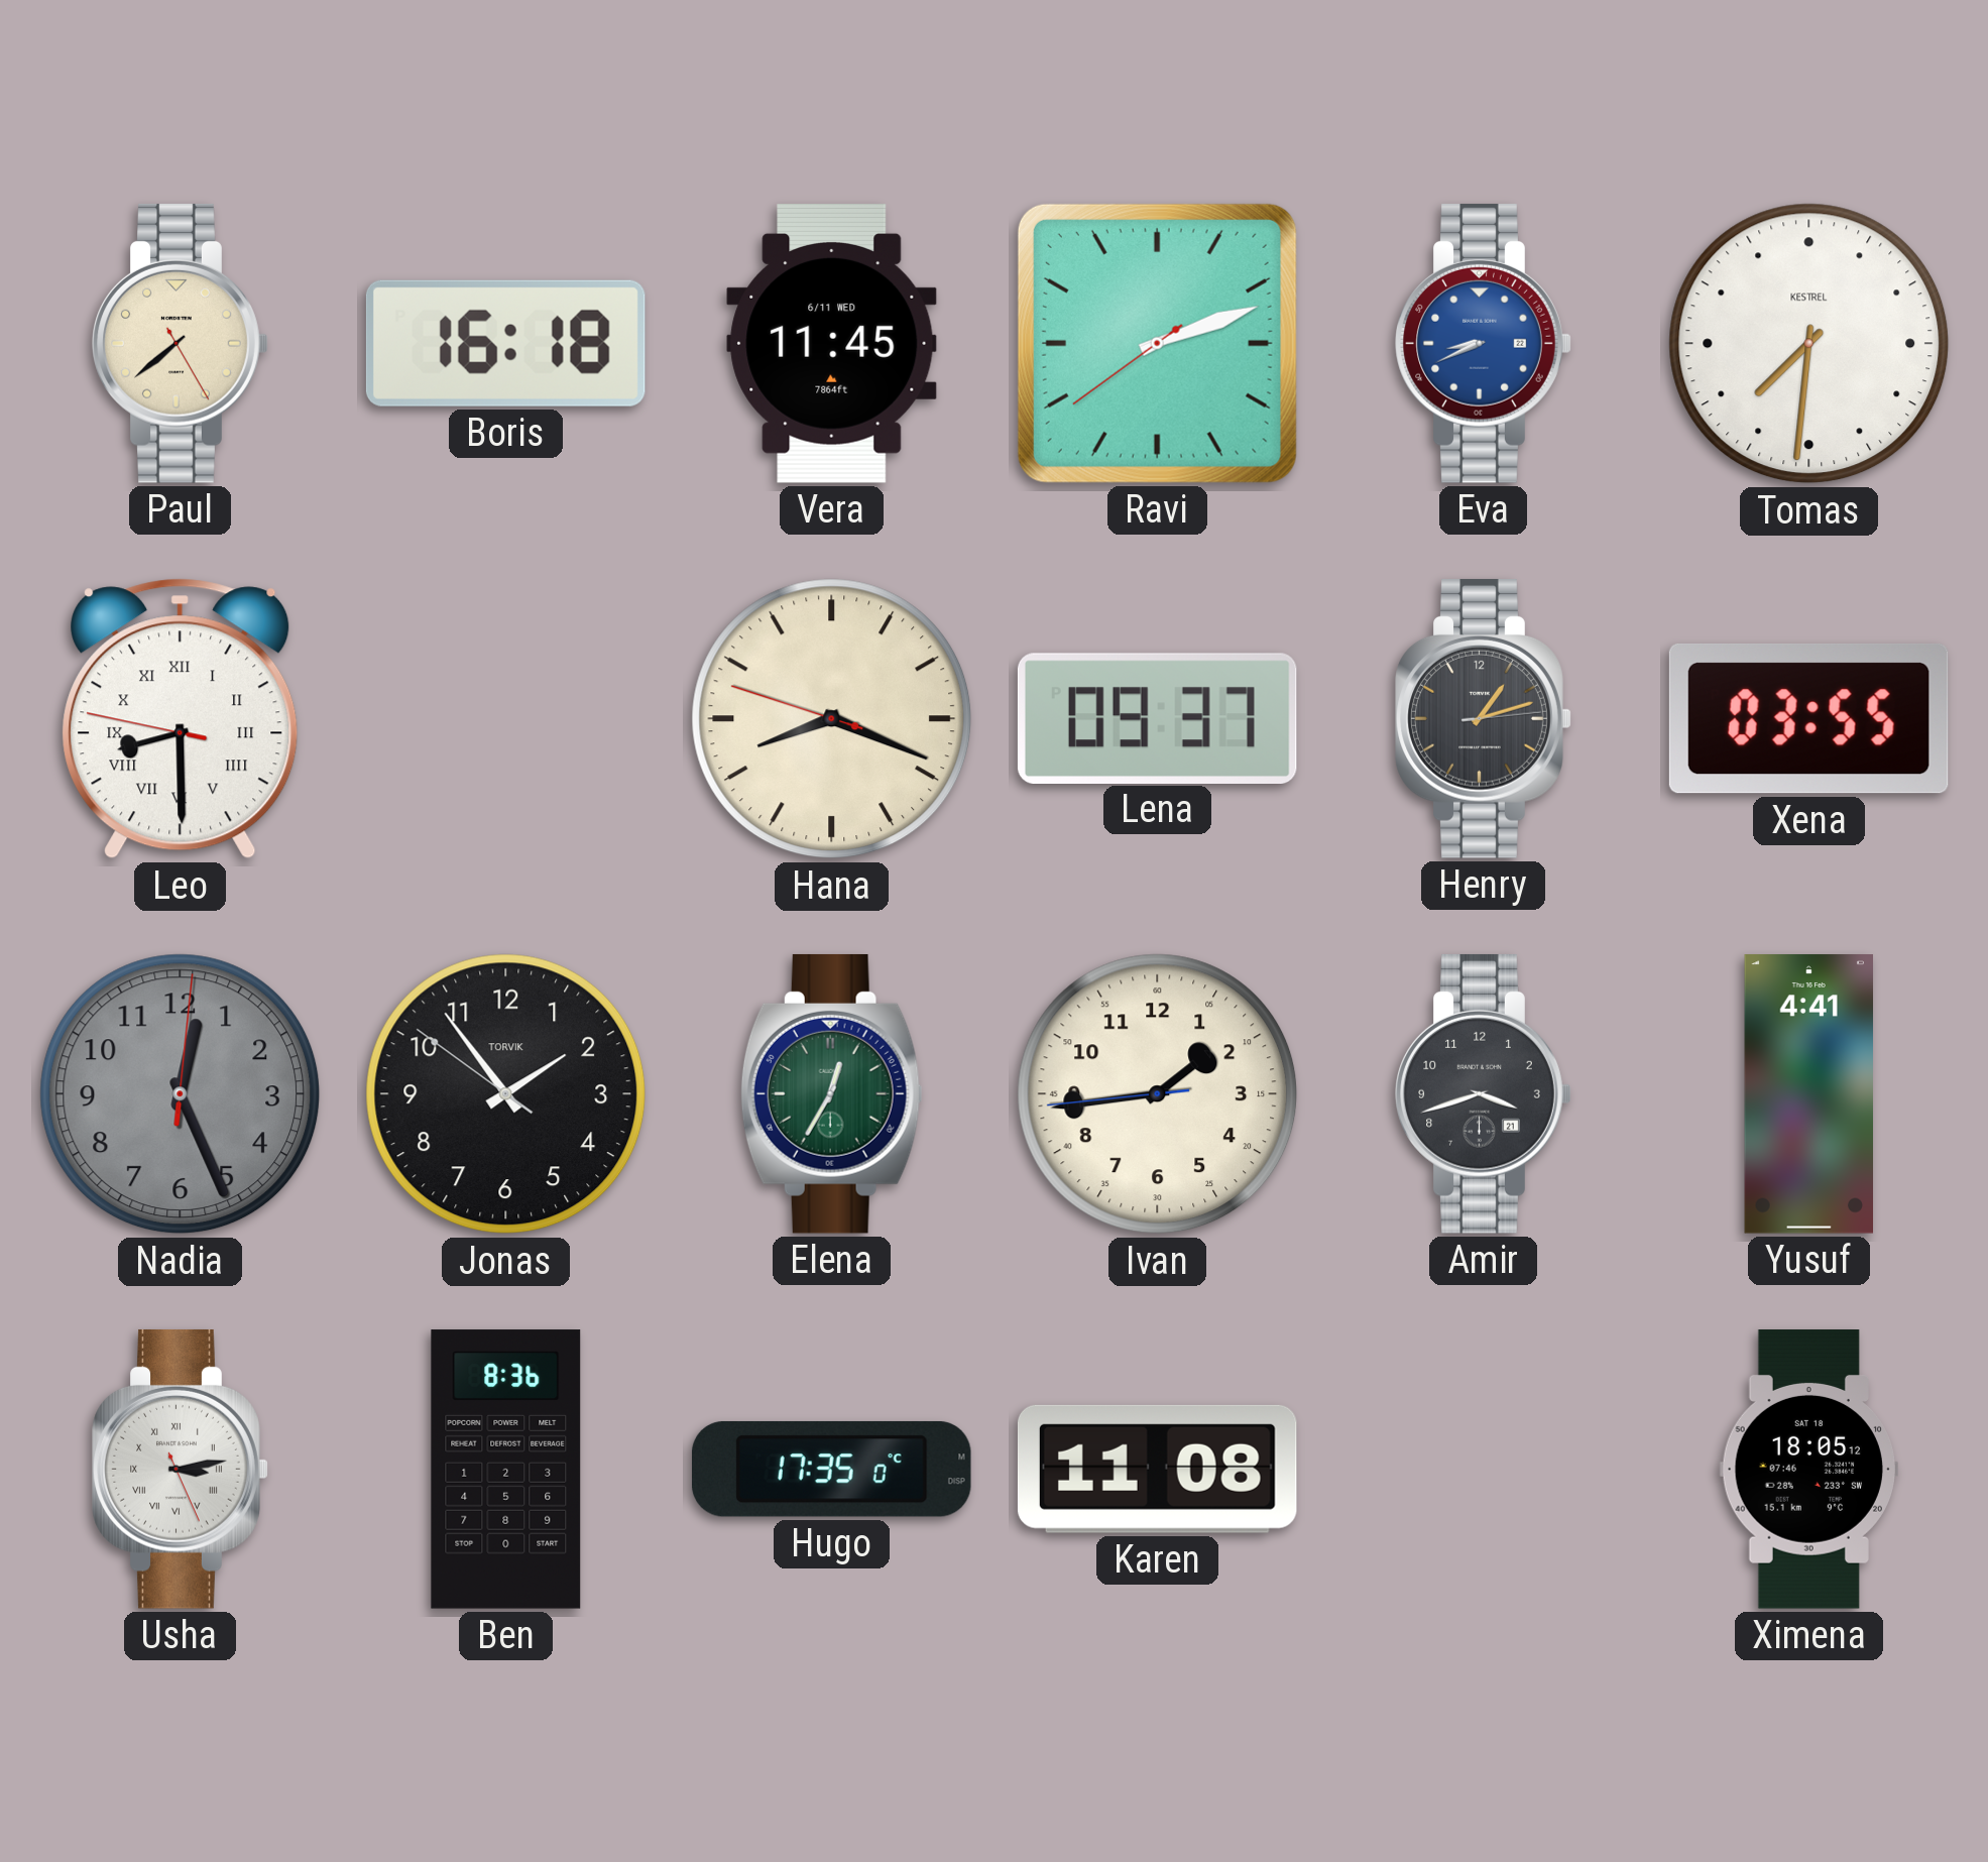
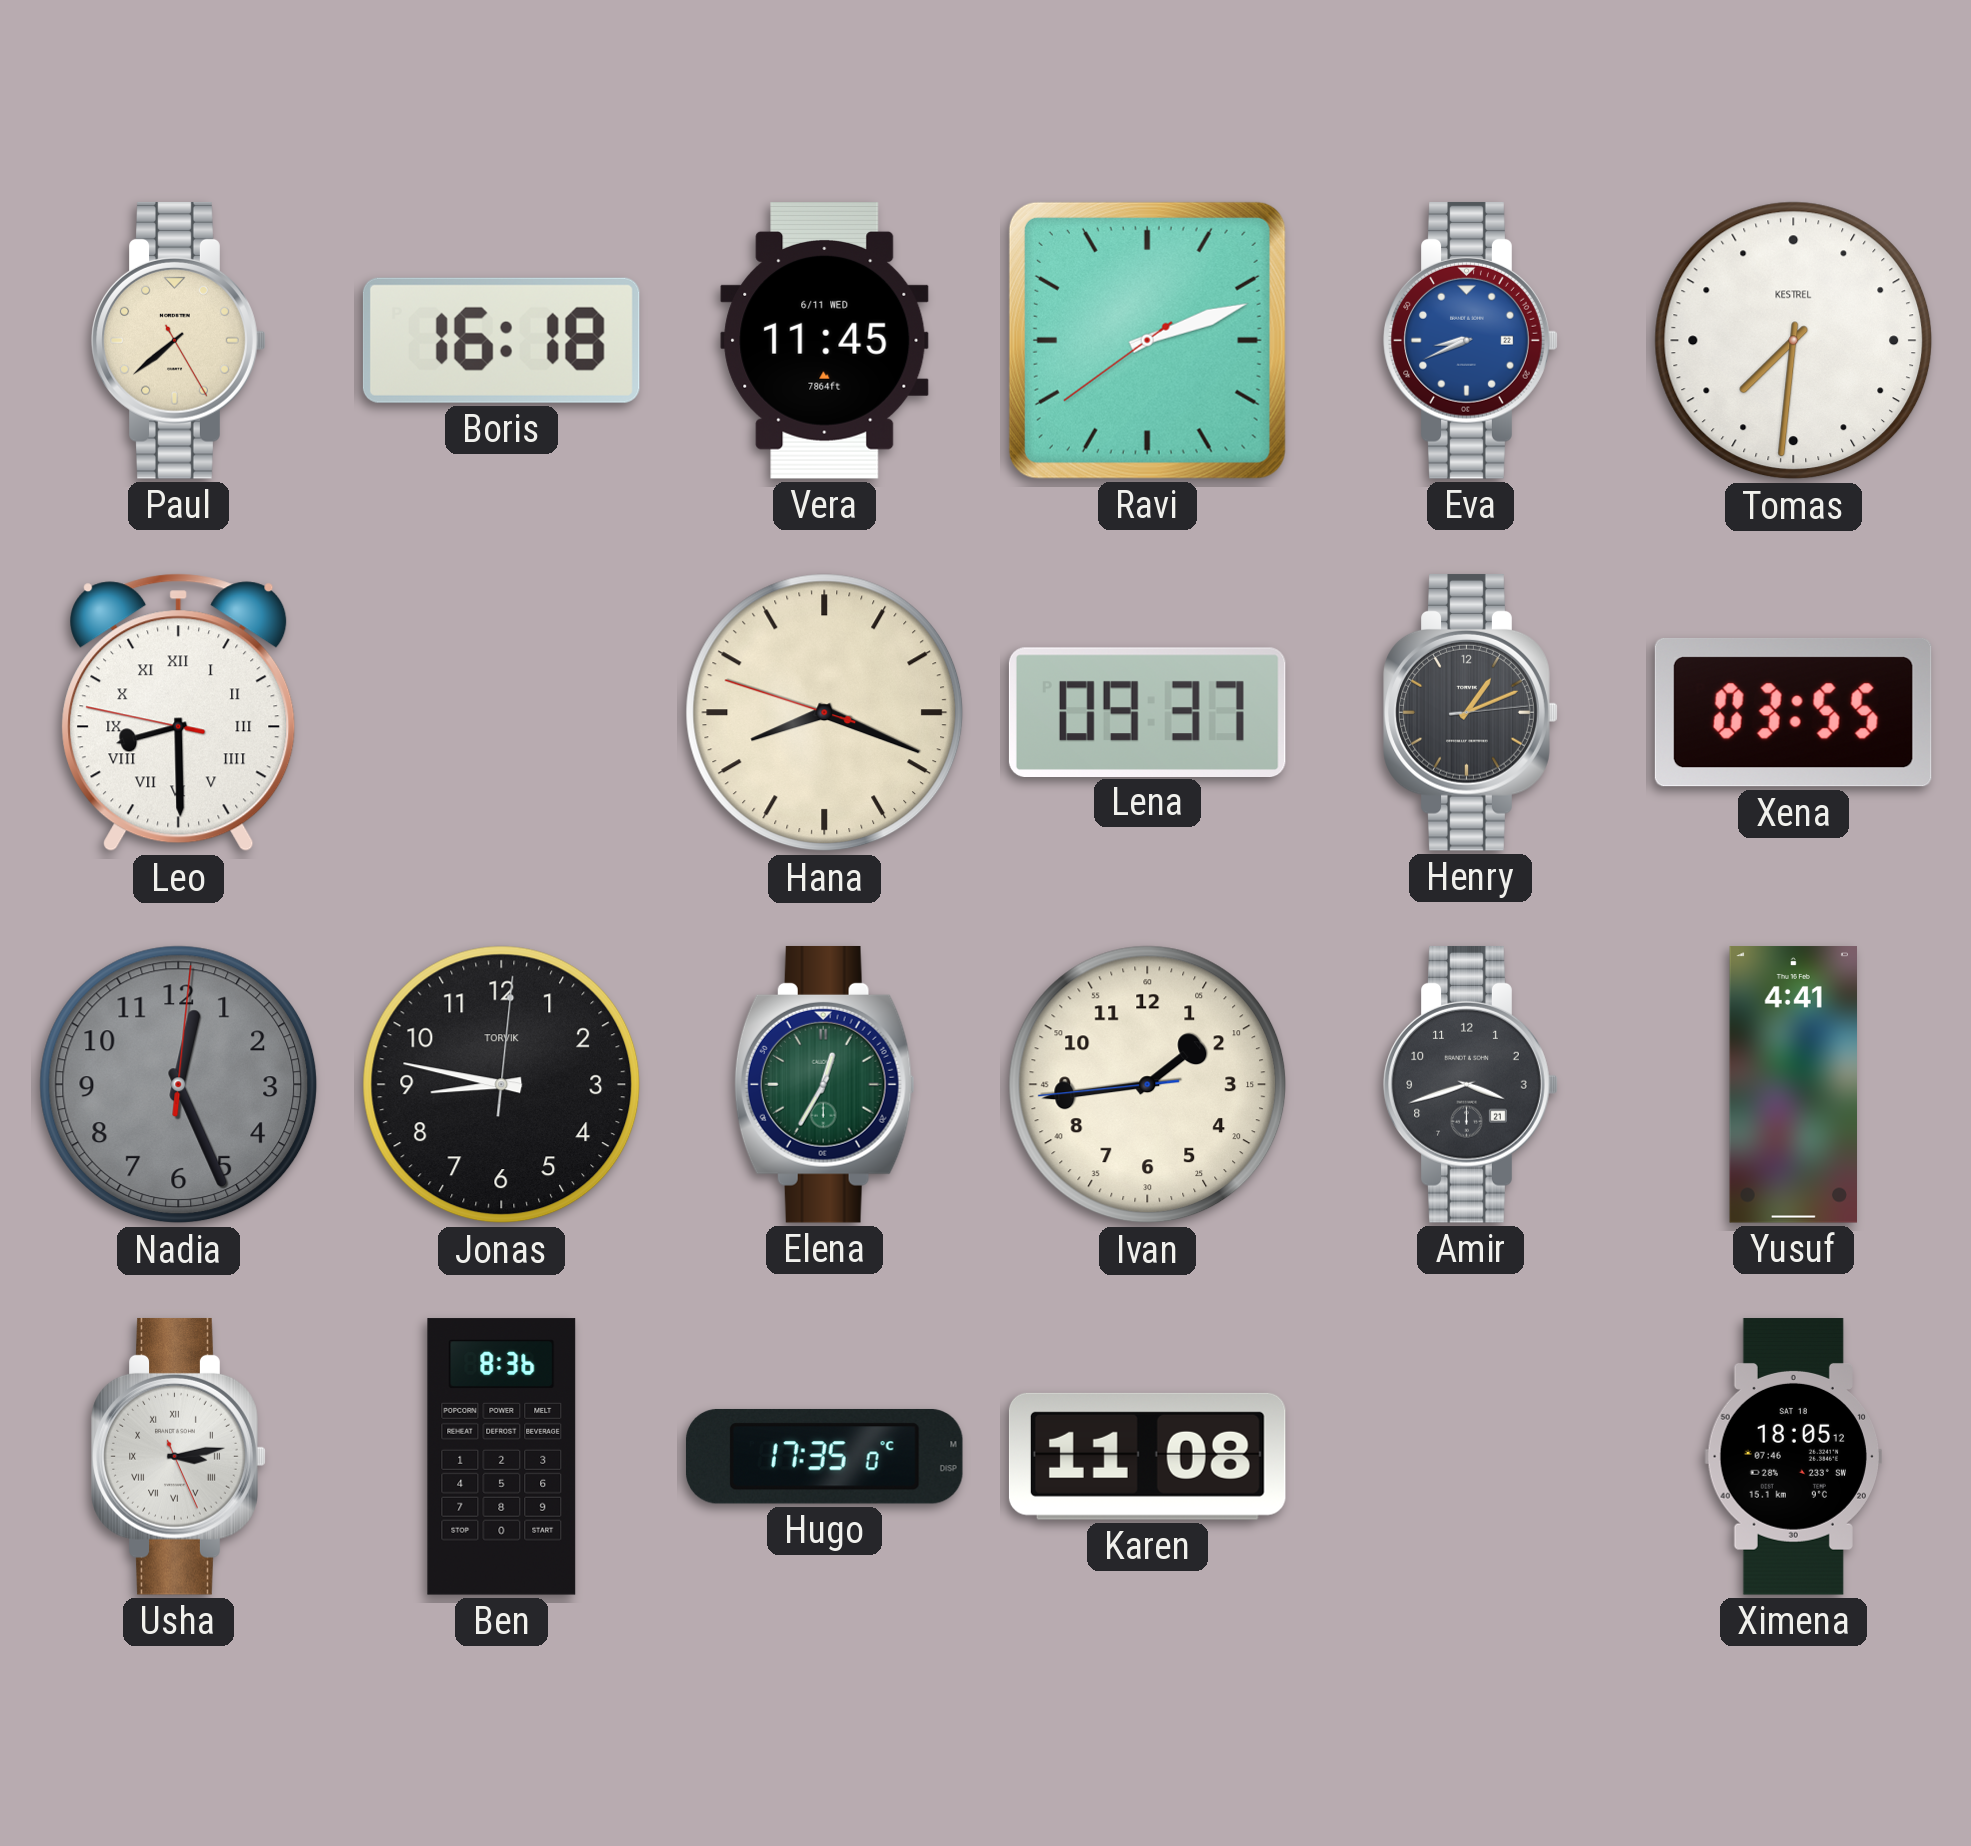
Henry: 1:12 -> 1:11
Jonas: 1:53 -> 8:47
